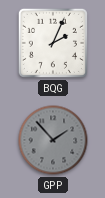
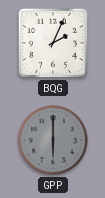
GPP: 1:53 -> 6:00
